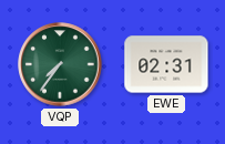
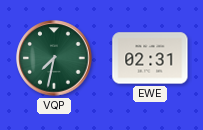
VQP: 7:36 -> 7:32
